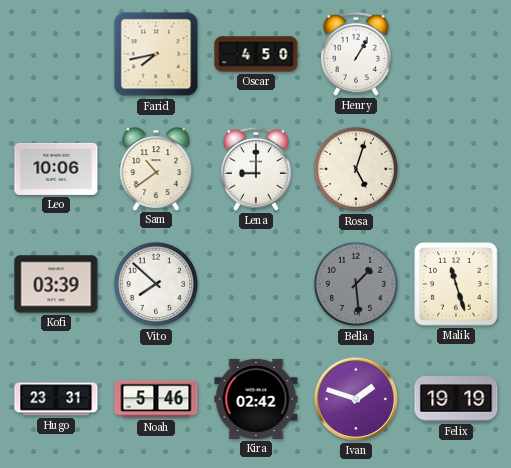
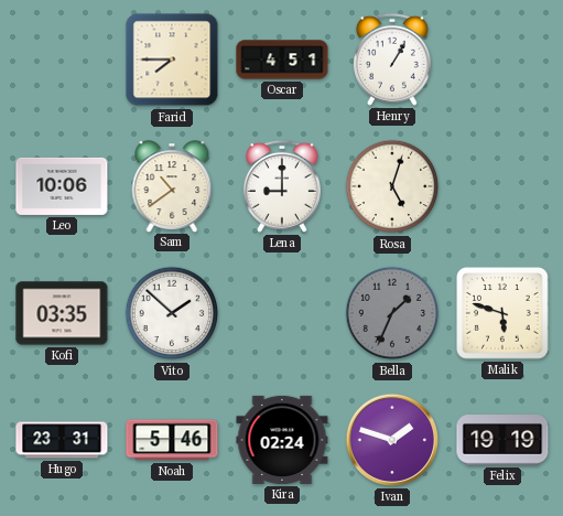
Farid: 7:43 -> 7:45
Oscar: 4:50 -> 4:51
Kofi: 03:39 -> 03:35
Vito: 7:52 -> 1:52
Bella: 1:29 -> 1:34
Malik: 11:27 -> 5:48
Kira: 02:42 -> 02:24
